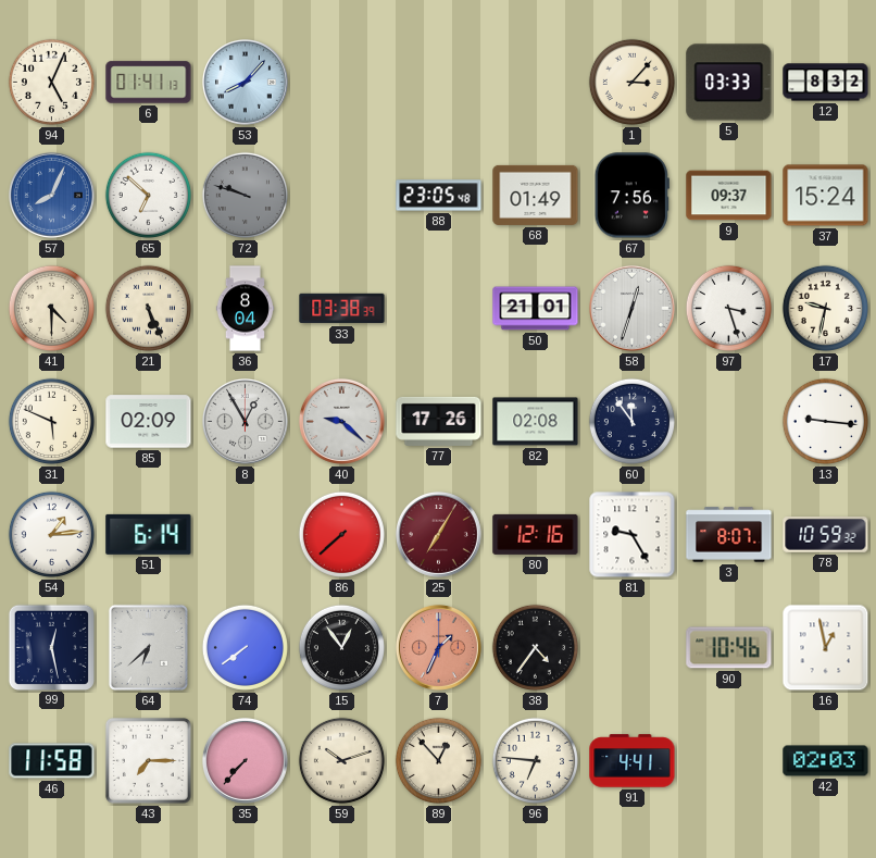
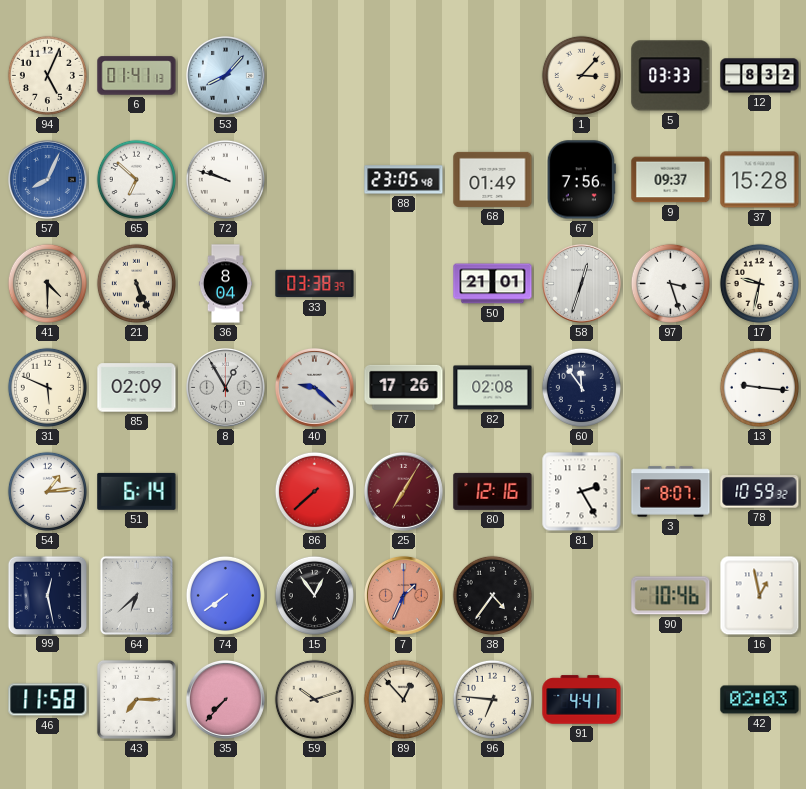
72 dial: grey -> white
37: 15:24 -> 15:28
81: 9:25 -> 2:25
